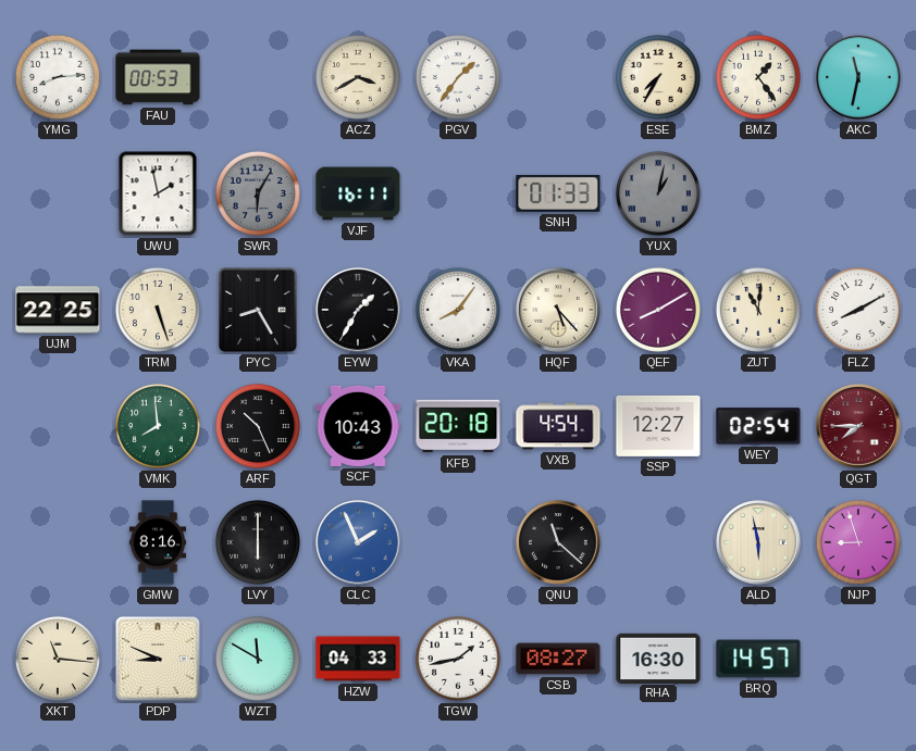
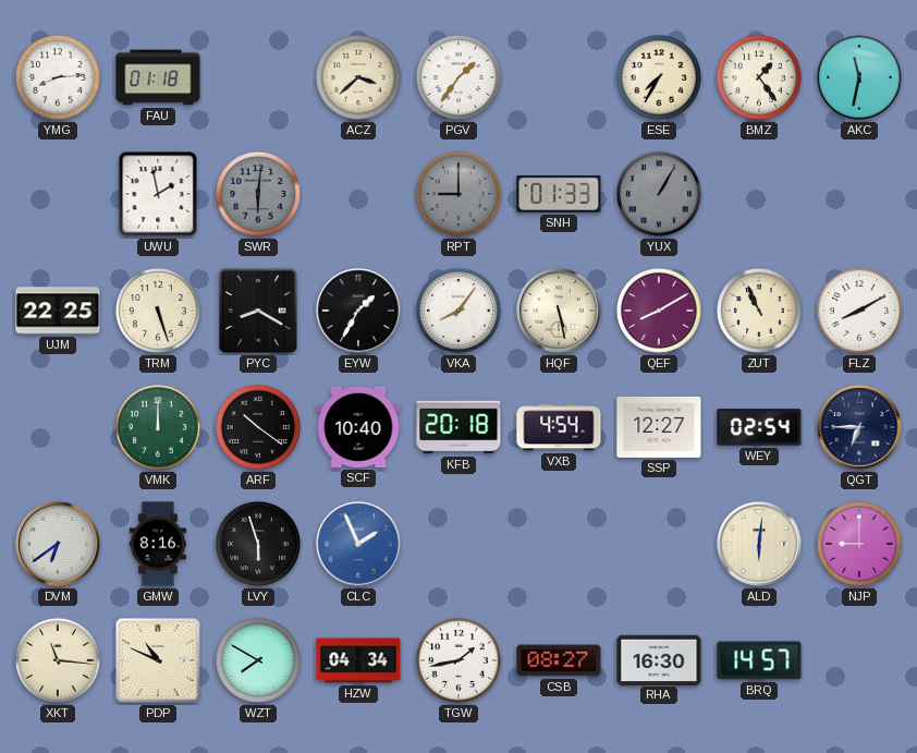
FAU: 00:53 -> 01:18
ACZ: 3:40 -> 3:38
SWR: 6:05 -> 6:01
VJF: 16:11 -> none
RPT: none -> 9:00
YUX: 1:02 -> 1:05
PYC: 8:25 -> 8:20
HQF: 5:23 -> 5:28
ZUT: 11:01 -> 10:56
VMK: 7:59 -> 12:00
ARF: 10:26 -> 10:21
SCF: 10:43 -> 10:40
QGT: 7:45 -> 6:45
QGT dial: burgundy -> navy
DVM: none -> 6:39
LVY: 6:00 -> 5:57
QNU: 11:22 -> none
ALD: 5:58 -> 6:01
NJP: 8:57 -> 9:00
PDP: 8:49 -> 10:49
WZT: 11:50 -> 7:50
HZW: 04:33 -> 04:34
